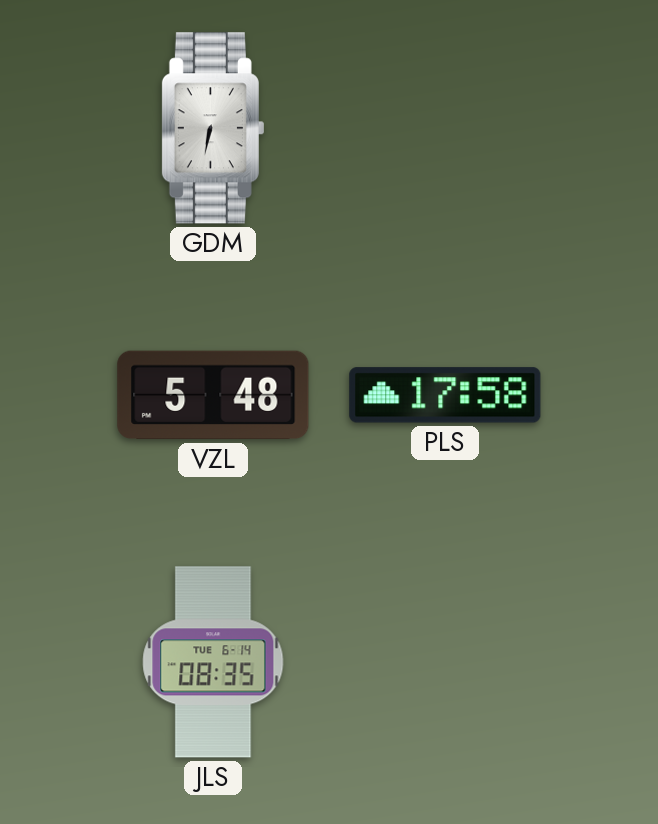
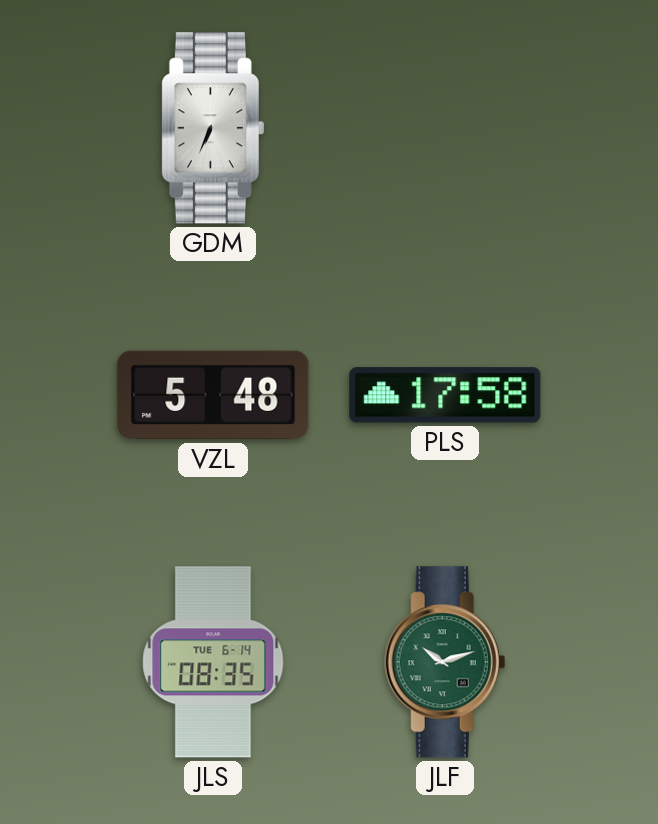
GDM: 6:32 -> 6:34
JLF: none -> 10:12
